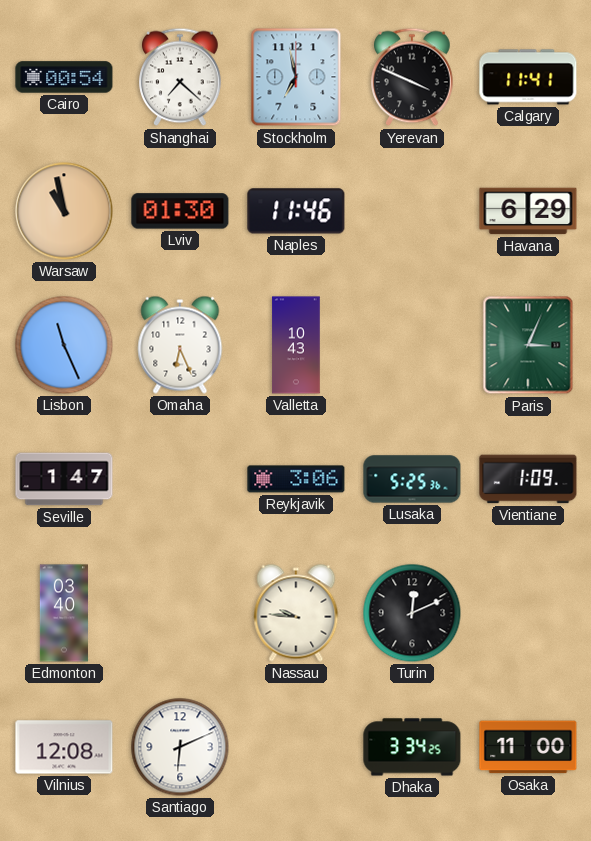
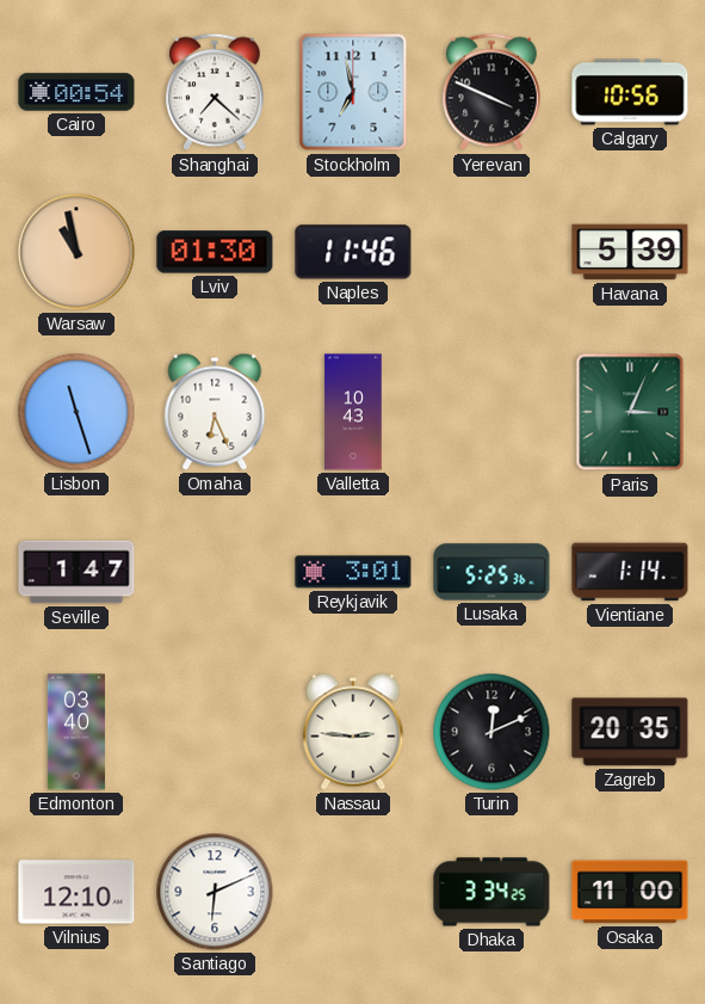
Calgary: 11:41 -> 10:56
Havana: 6:29 -> 5:39
Lisbon: 11:26 -> 11:27
Reykjavik: 3:06 -> 3:01
Vientiane: 1:09 -> 1:14
Nassau: 9:46 -> 2:46
Zagreb: none -> 20:35
Vilnius: 12:08 -> 12:10
